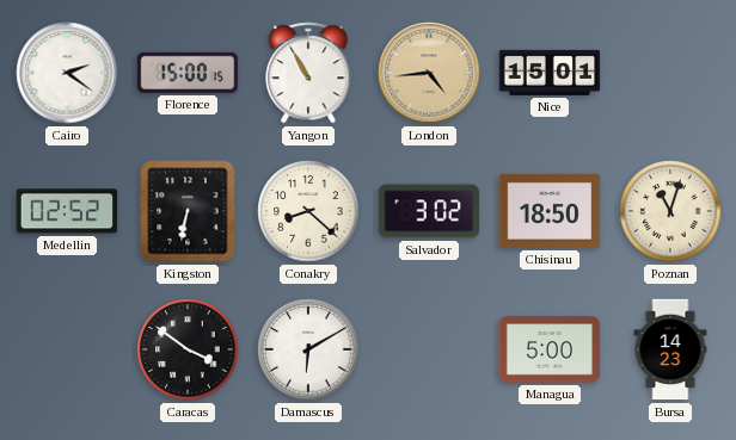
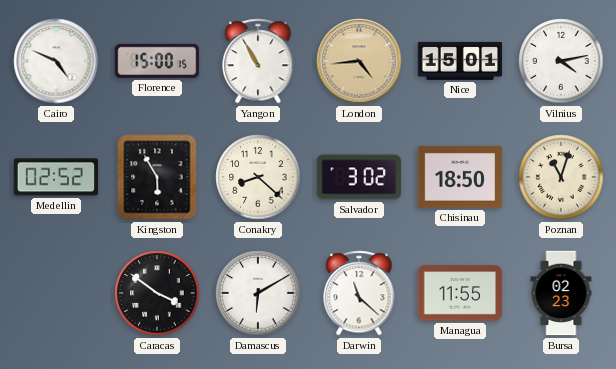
Cairo: 2:21 -> 4:49
Vilnius: none -> 4:13
Kingston: 6:32 -> 5:55
Darwin: none -> 11:22
Managua: 5:00 -> 11:55
Bursa: 14:23 -> 02:23
